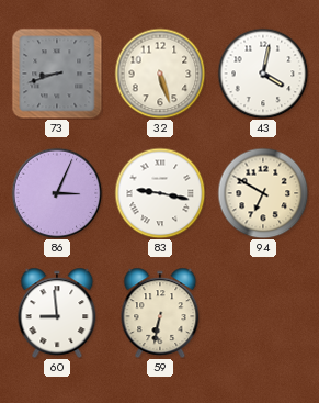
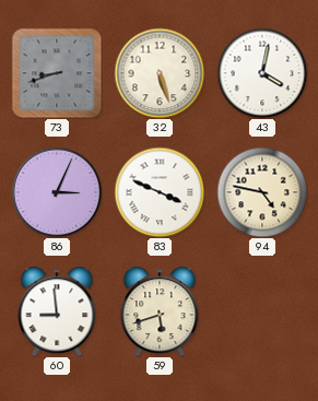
83: 9:17 -> 3:49
94: 6:50 -> 4:47
59: 6:32 -> 5:42
